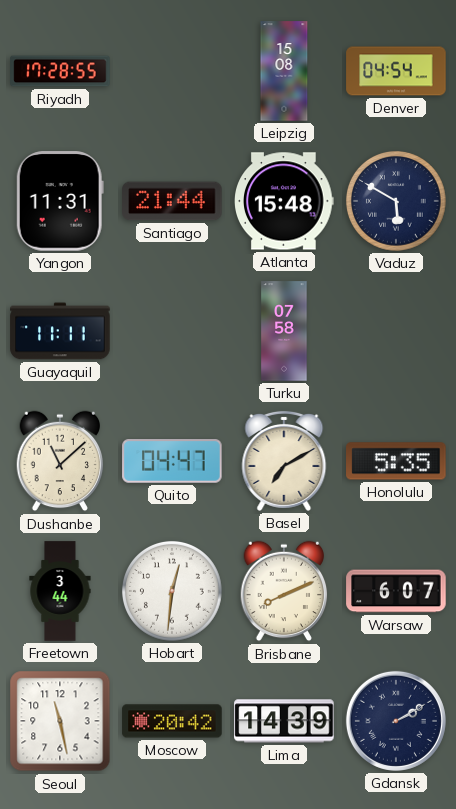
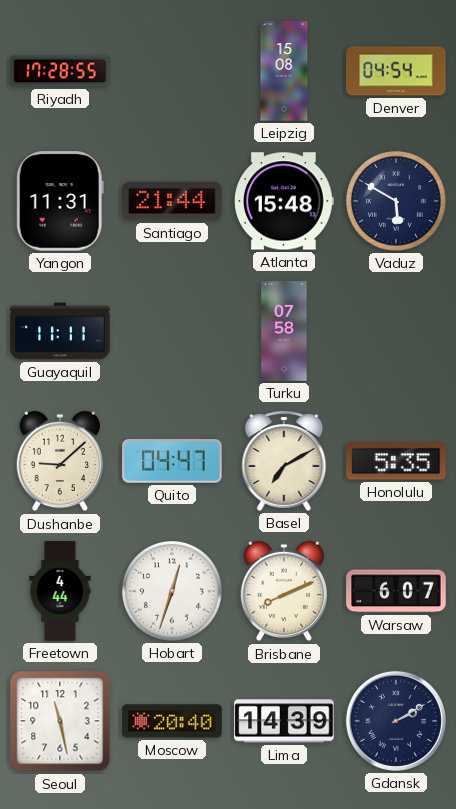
Dushanbe: 11:08 -> 9:08
Freetown: 3:44 -> 4:44
Hobart: 12:31 -> 12:33
Moscow: 20:42 -> 20:40
